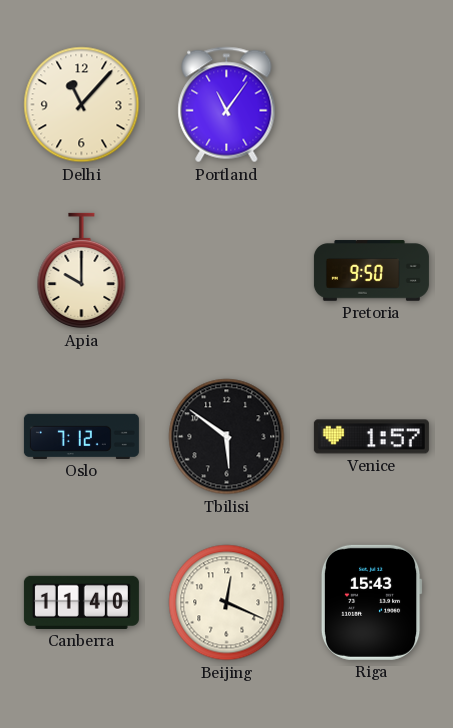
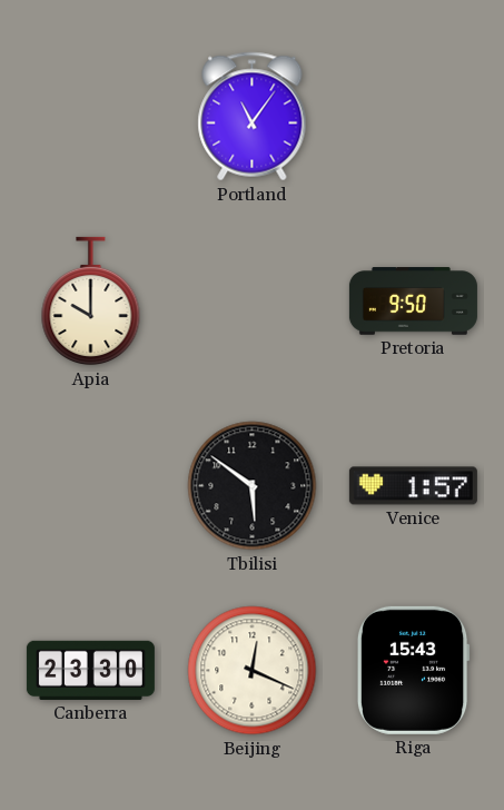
Delhi: 11:07 -> none
Oslo: 7:12 -> none
Canberra: 11:40 -> 23:30
